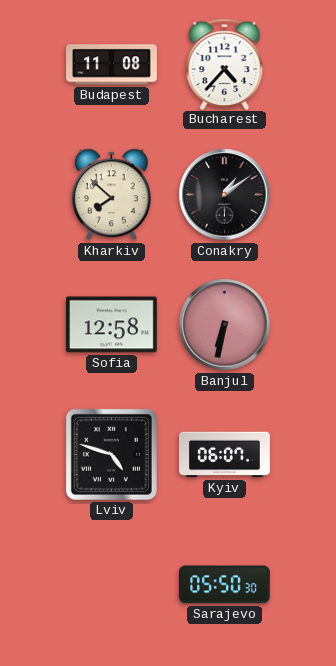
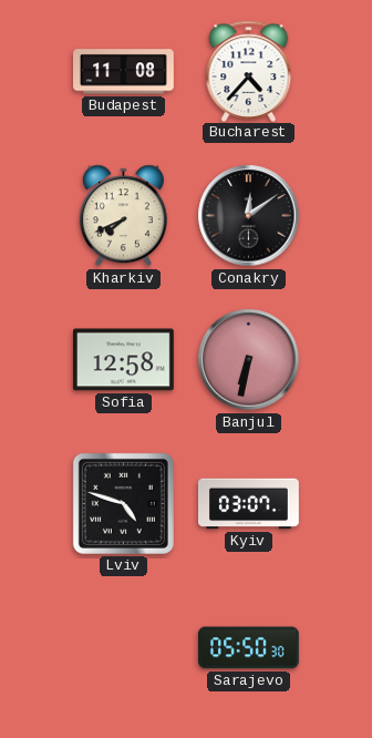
Kharkiv: 7:52 -> 7:41
Conakry: 1:09 -> 12:09
Kyiv: 06:07 -> 03:07
